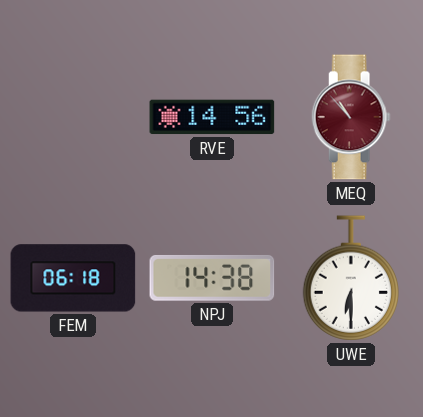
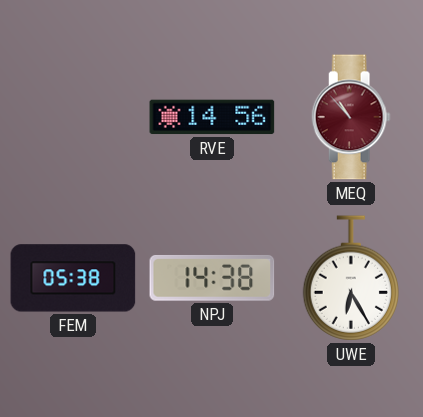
FEM: 06:18 -> 05:38
UWE: 6:30 -> 6:25
